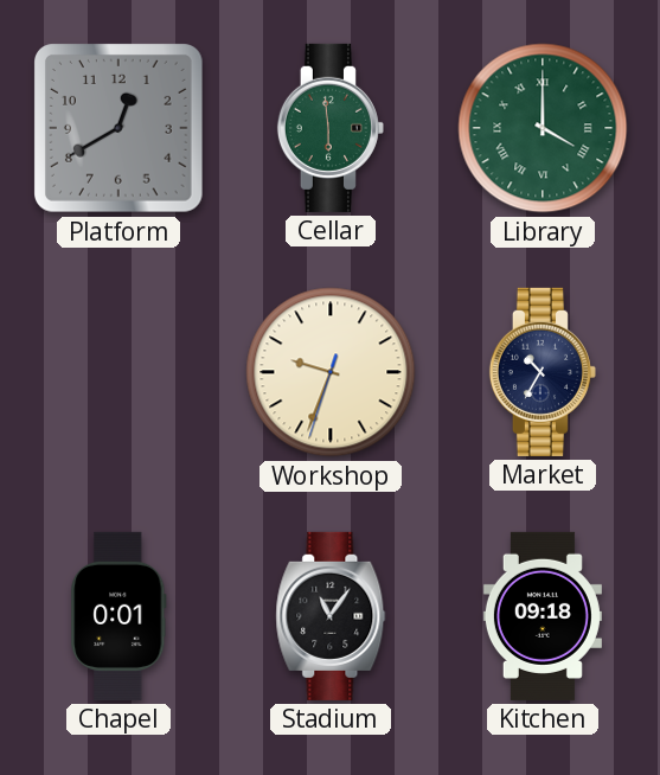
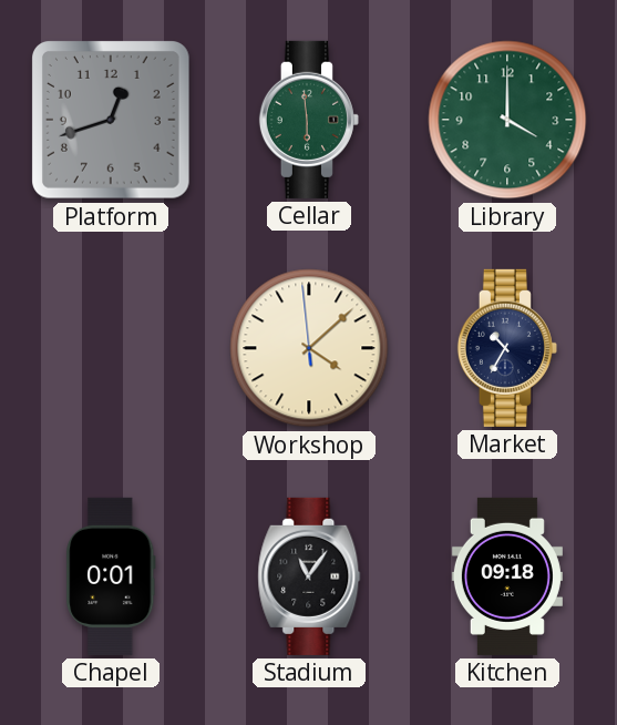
Platform: 12:40 -> 12:42
Library numerals: Roman -> Arabic
Workshop: 9:33 -> 4:07
